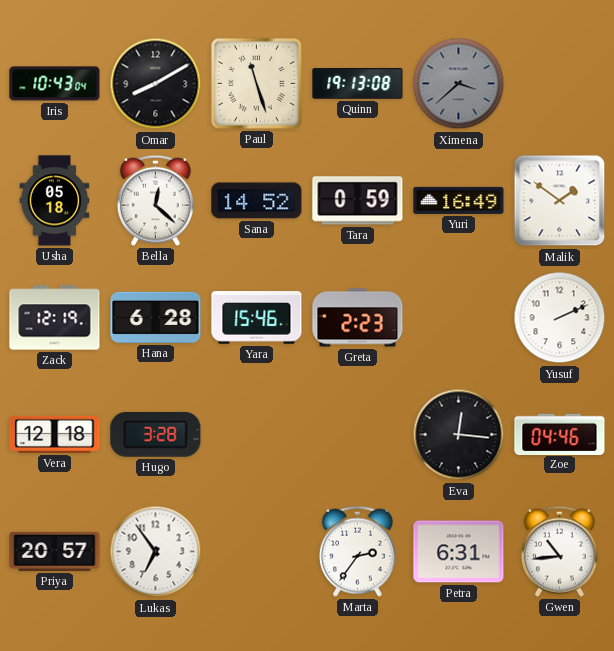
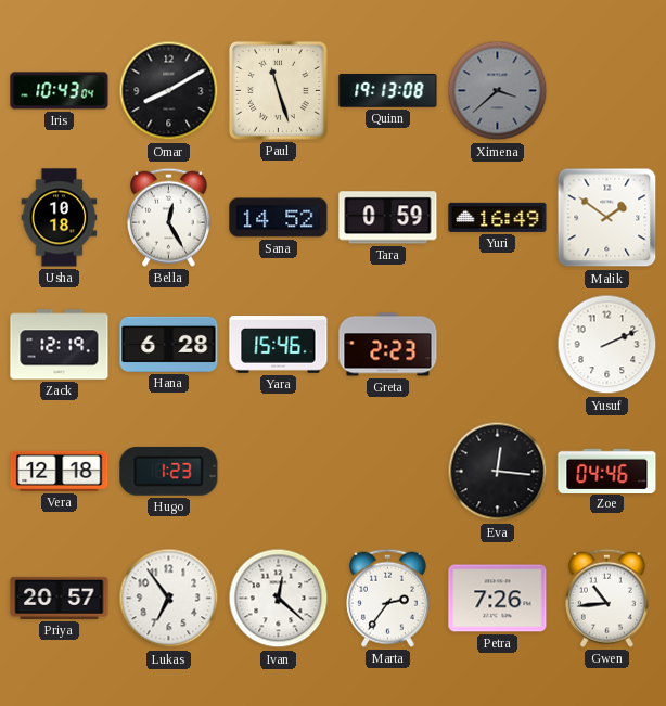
Usha: 05:18 -> 10:18
Bella: 12:22 -> 12:25
Hugo: 3:28 -> 1:23
Ivan: none -> 12:22
Petra: 6:31 -> 7:26
